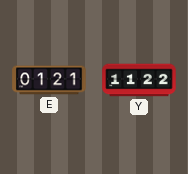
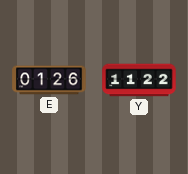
E: 01:21 -> 01:26
